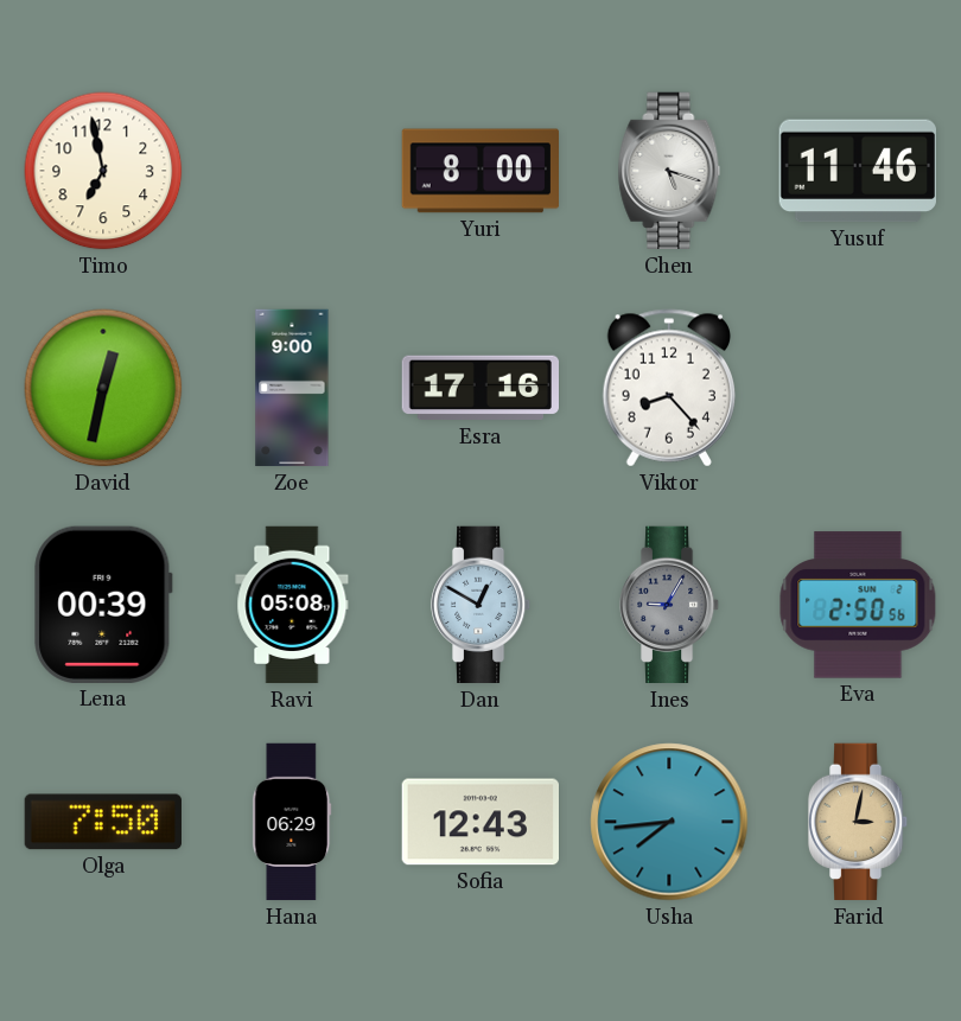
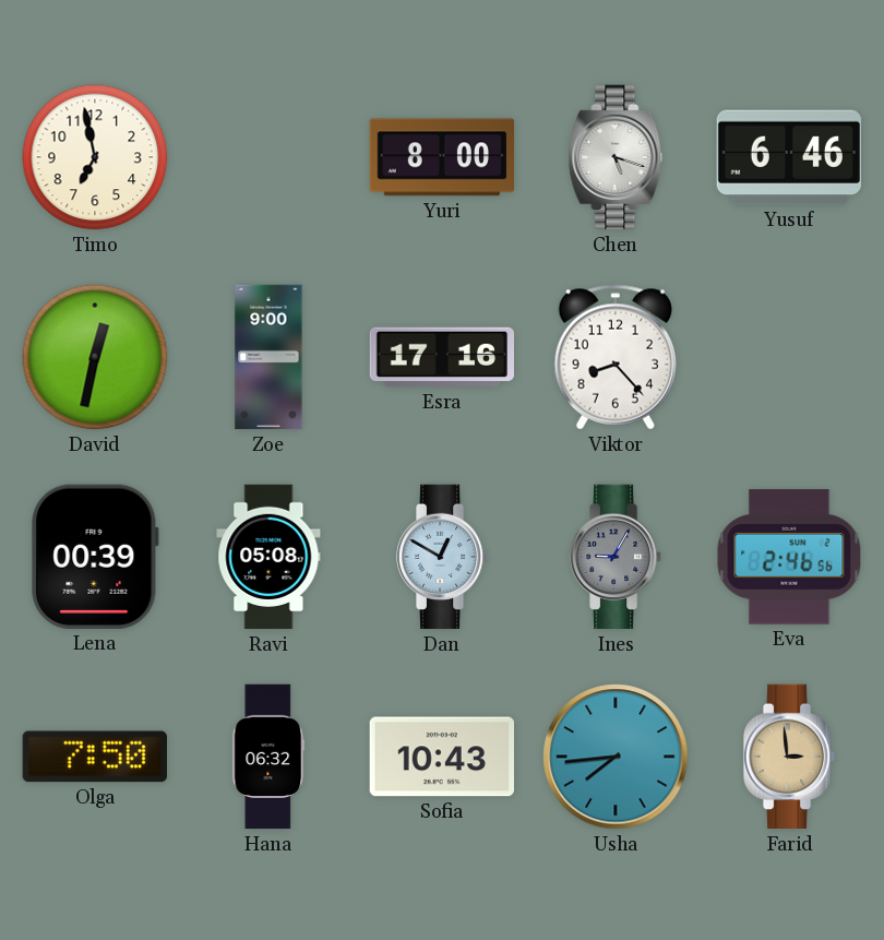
Yusuf: 11:46 -> 6:46
Eva: 2:50 -> 2:46
Hana: 06:29 -> 06:32
Sofia: 12:43 -> 10:43
Farid: 3:02 -> 2:59
